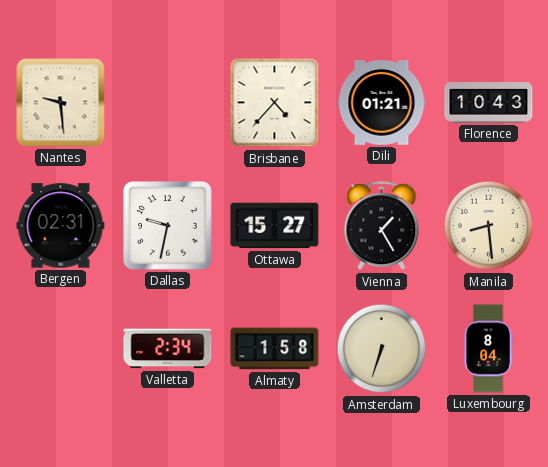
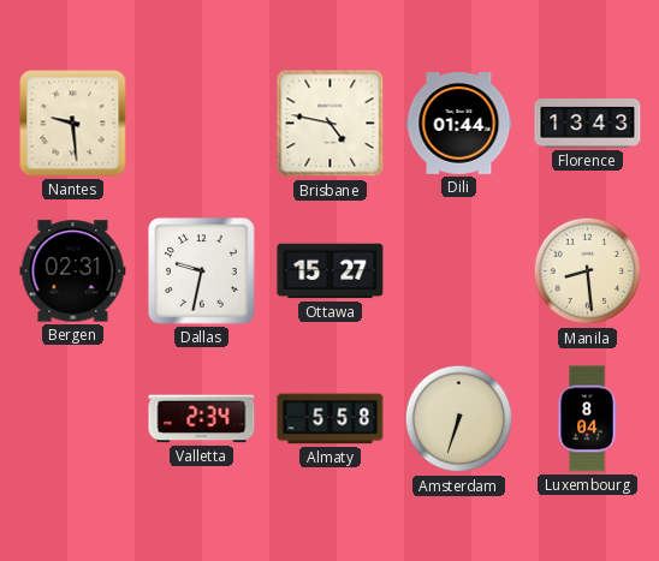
Brisbane: 4:37 -> 4:47
Dili: 01:21 -> 01:44
Florence: 10:43 -> 13:43
Vienna: 1:25 -> none
Almaty: 1:58 -> 5:58
